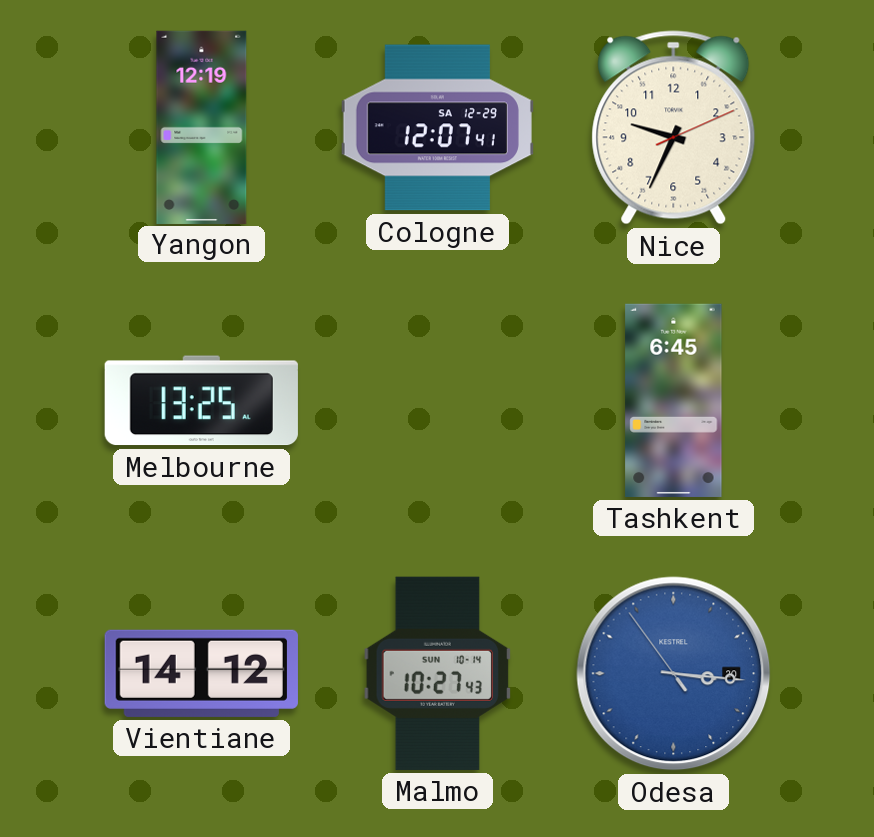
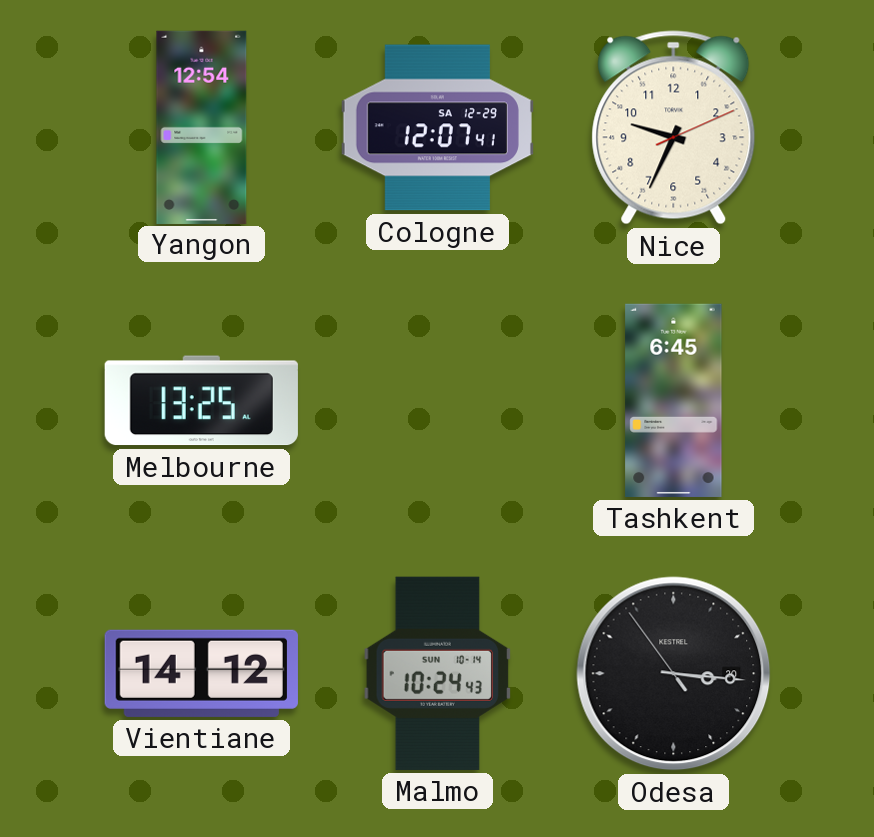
Yangon: 12:19 -> 12:54
Malmo: 10:27 -> 10:24
Odesa dial: blue -> black
